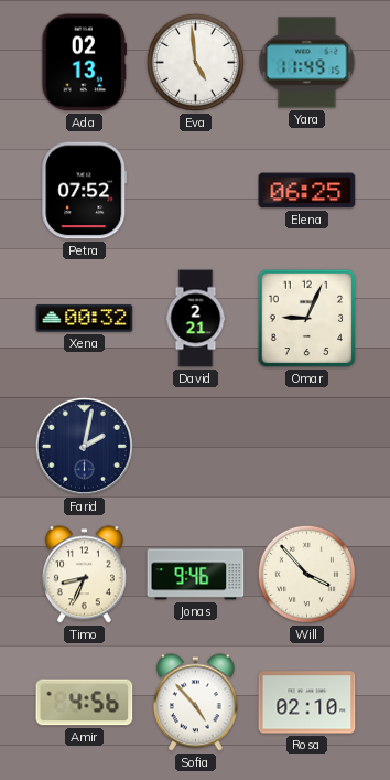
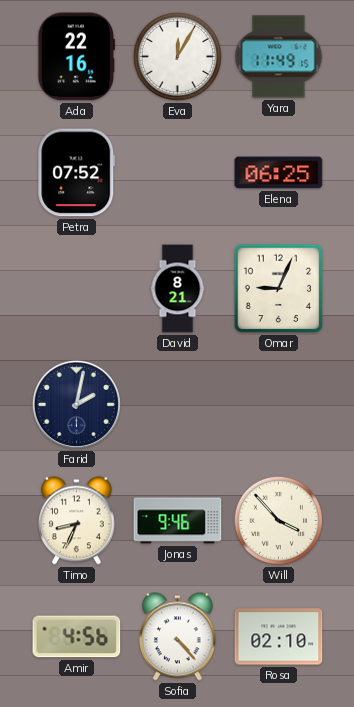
Ada: 02:13 -> 22:16
Eva: 4:59 -> 12:05
Xena: 00:32 -> none
David: 2:21 -> 8:21
Sofia: 4:53 -> 4:23
